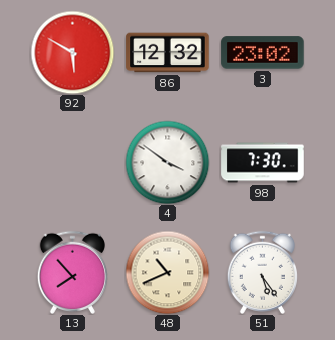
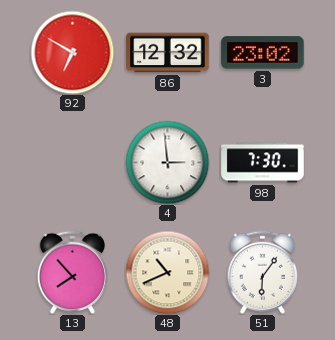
92: 5:50 -> 6:50
4: 3:51 -> 2:59
51: 5:24 -> 6:06
